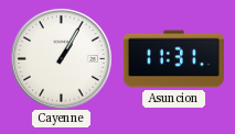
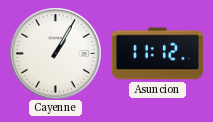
Asuncion: 11:31 -> 11:12
